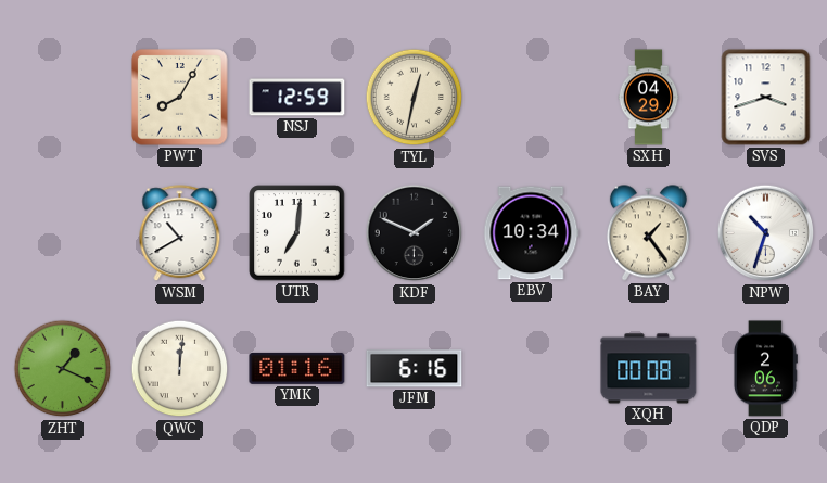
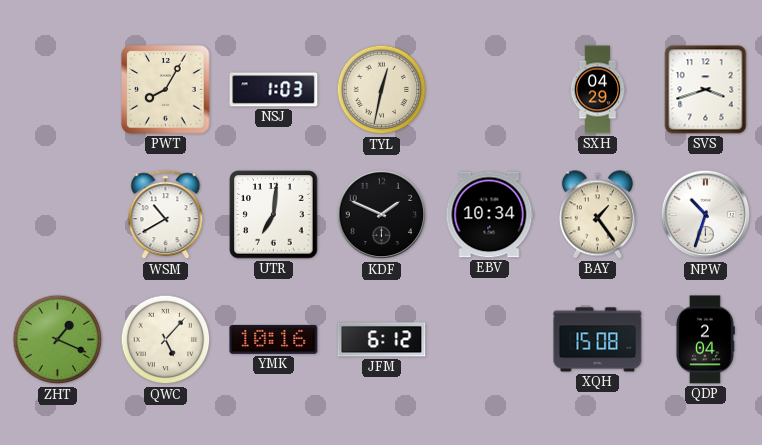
NSJ: 12:59 -> 1:03
QWC: 12:01 -> 5:07
YMK: 01:16 -> 10:16
JFM: 6:16 -> 6:12
XQH: 00:08 -> 15:08
QDP: 2:06 -> 2:04
